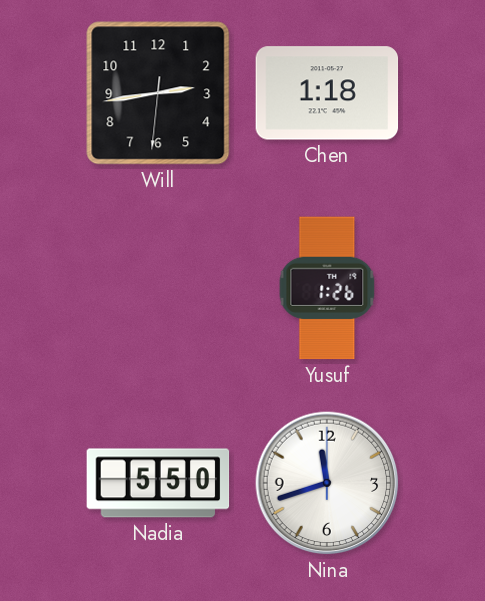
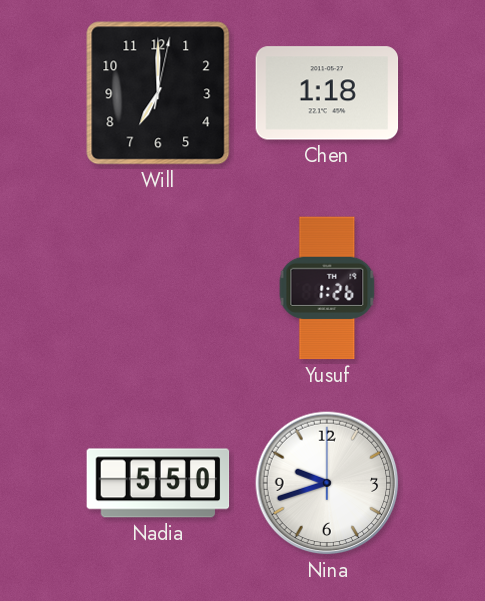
Will: 2:43 -> 7:00
Nina: 11:42 -> 9:42
